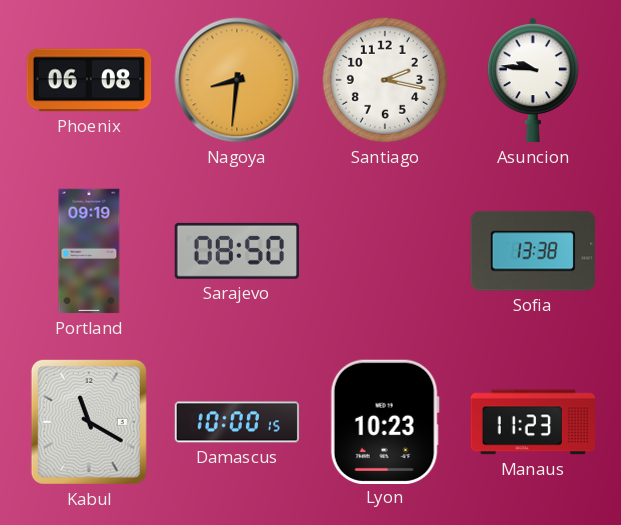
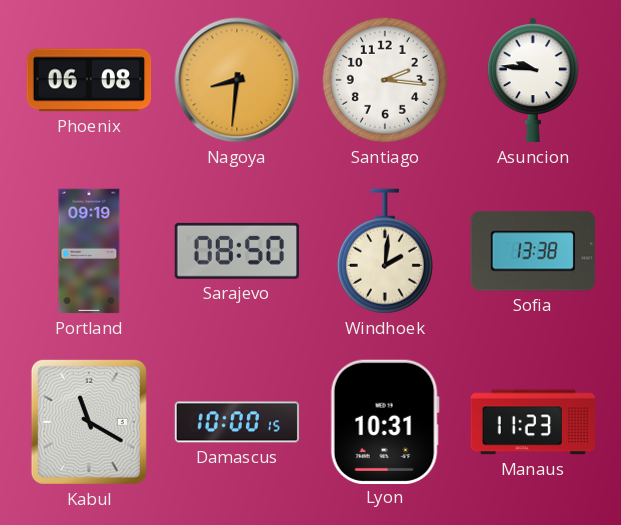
Santiago: 2:17 -> 2:16
Windhoek: none -> 2:01
Lyon: 10:23 -> 10:31
